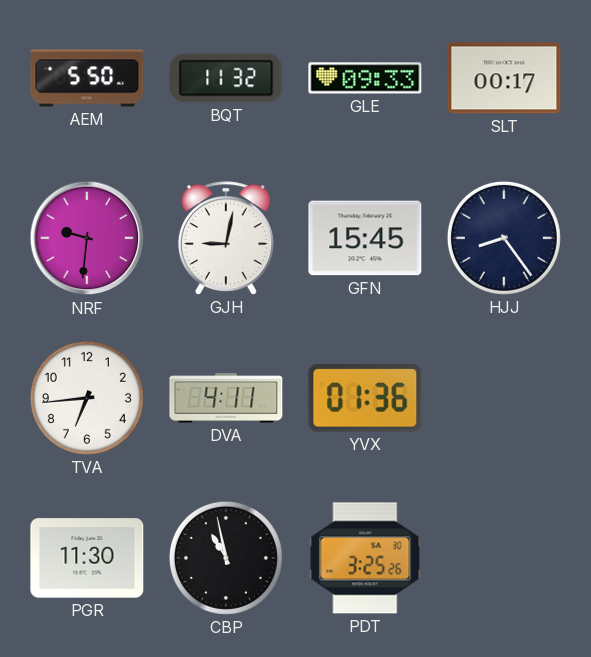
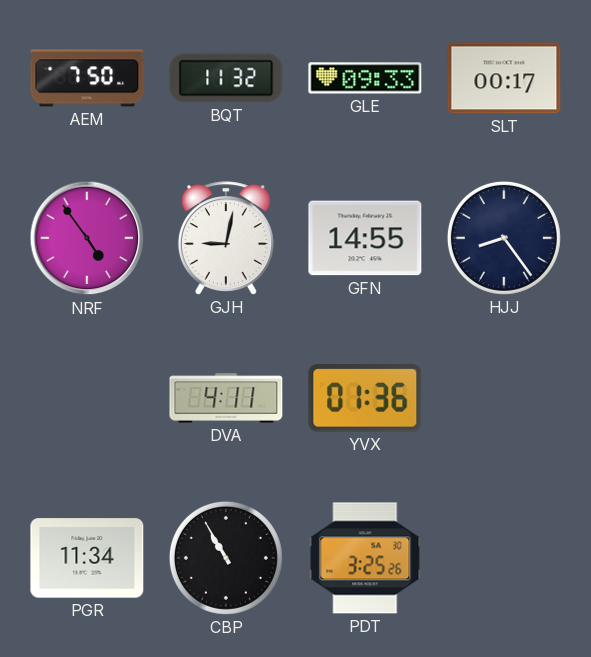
AEM: 5:50 -> 7:50
NRF: 9:31 -> 4:54
GFN: 15:45 -> 14:55
TVA: 6:44 -> none
PGR: 11:30 -> 11:34
CBP: 10:58 -> 10:55
